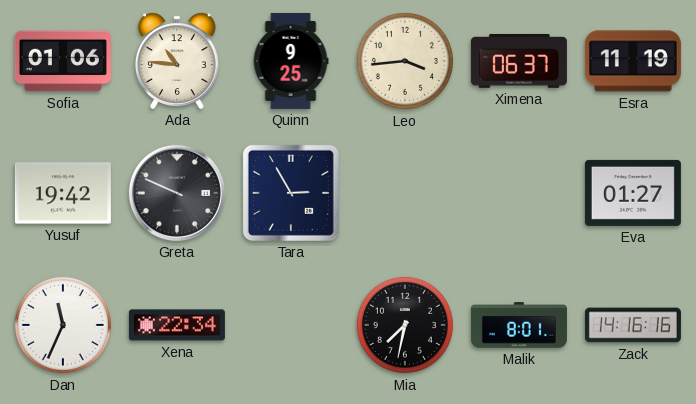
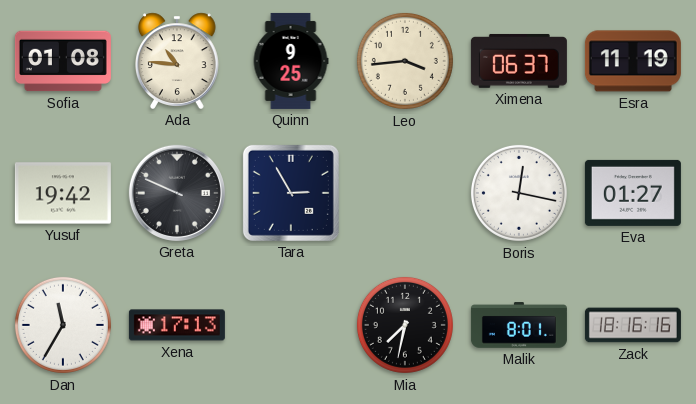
Sofia: 01:06 -> 01:08
Boris: none -> 12:17
Dan: 11:34 -> 11:35
Xena: 22:34 -> 17:13
Zack: 14:16 -> 18:16
